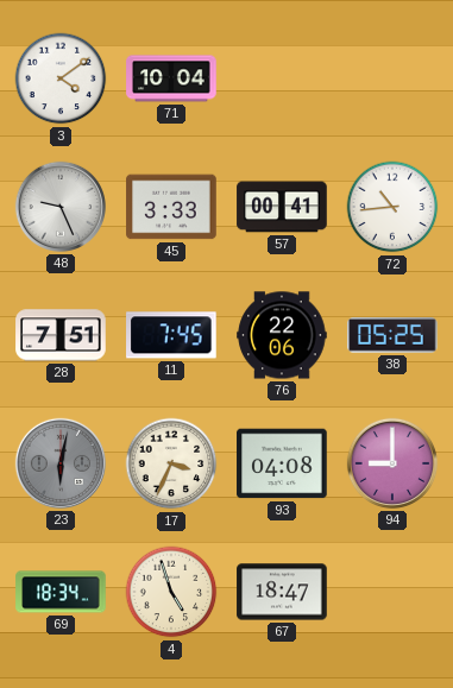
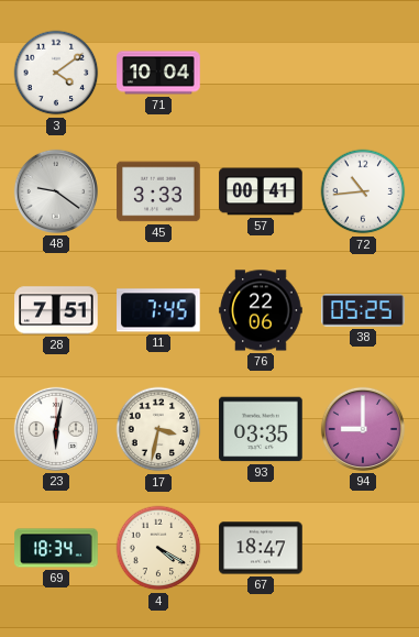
48: 9:26 -> 9:21
23 dial: grey -> white
17: 3:34 -> 3:32
93: 04:08 -> 03:35
4: 4:57 -> 4:20
